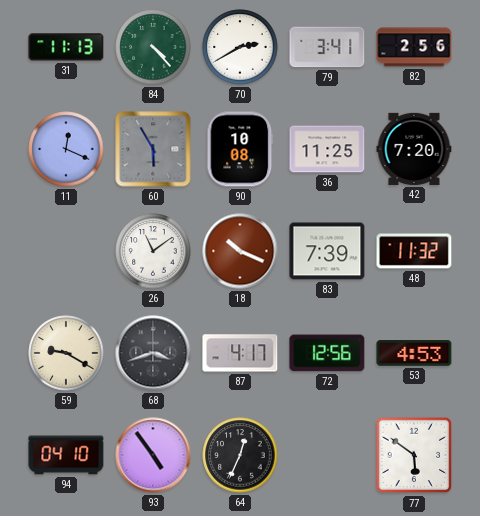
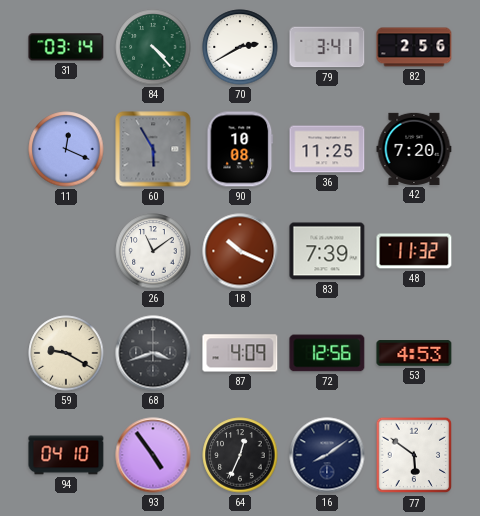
31: 11:13 -> 03:14
87: 4:17 -> 4:09
16: none -> 8:09
